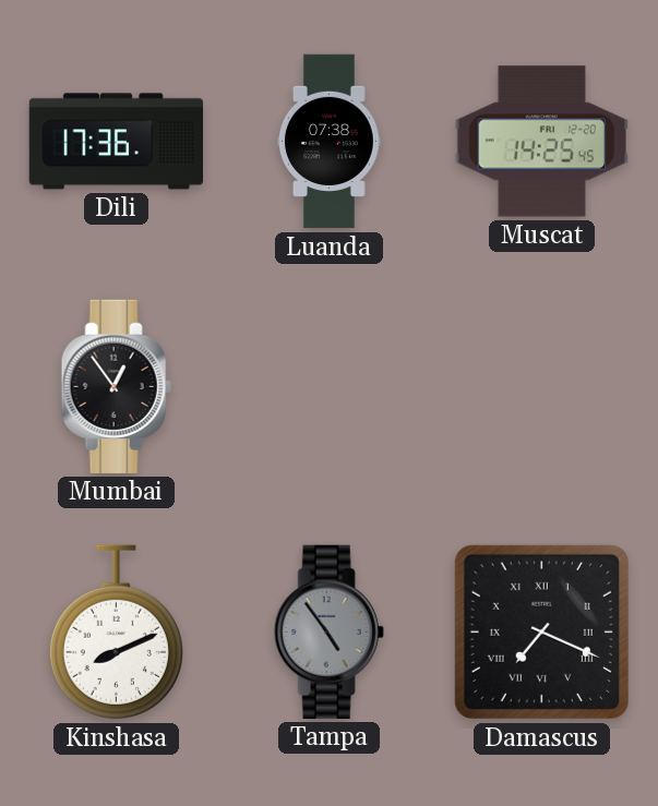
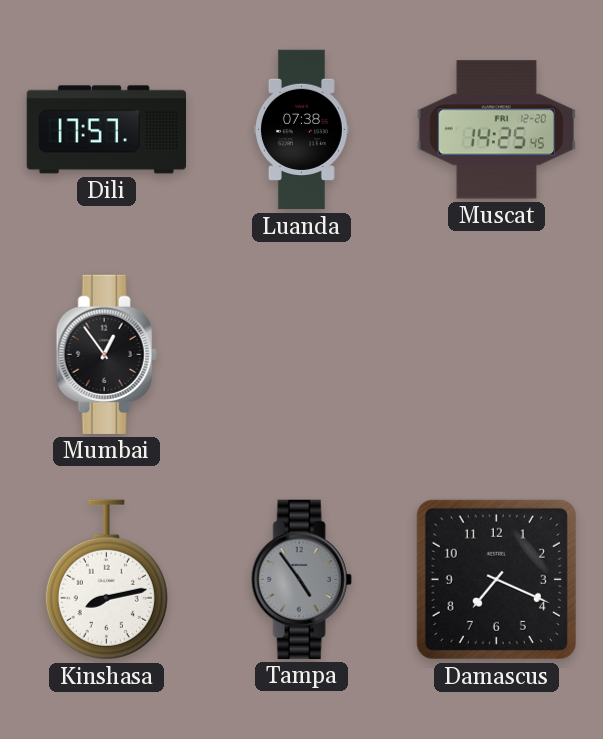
Dili: 17:36 -> 17:57
Kinshasa: 8:11 -> 8:13
Damascus numerals: Roman -> Arabic
